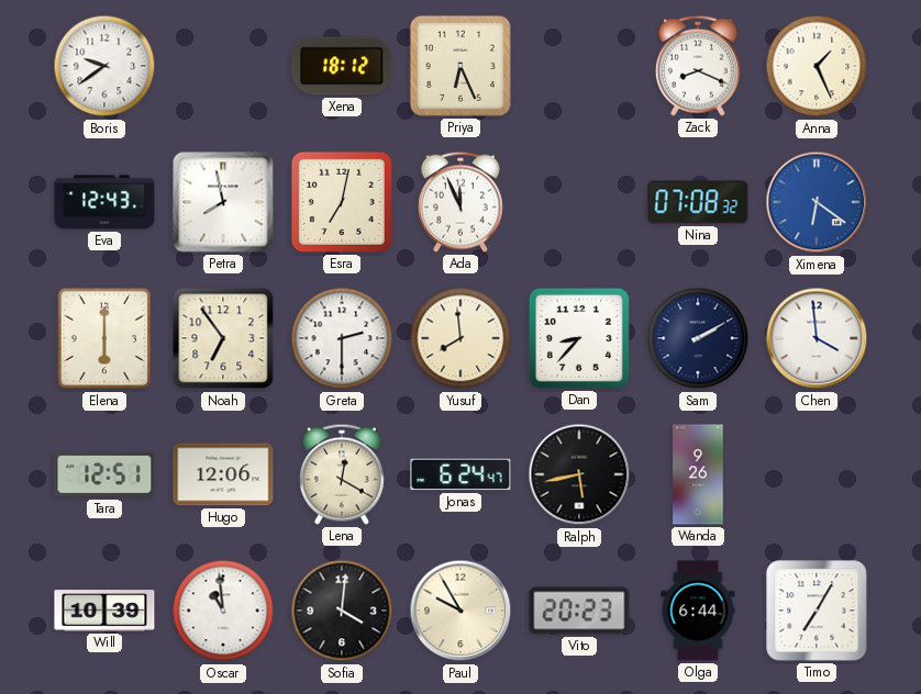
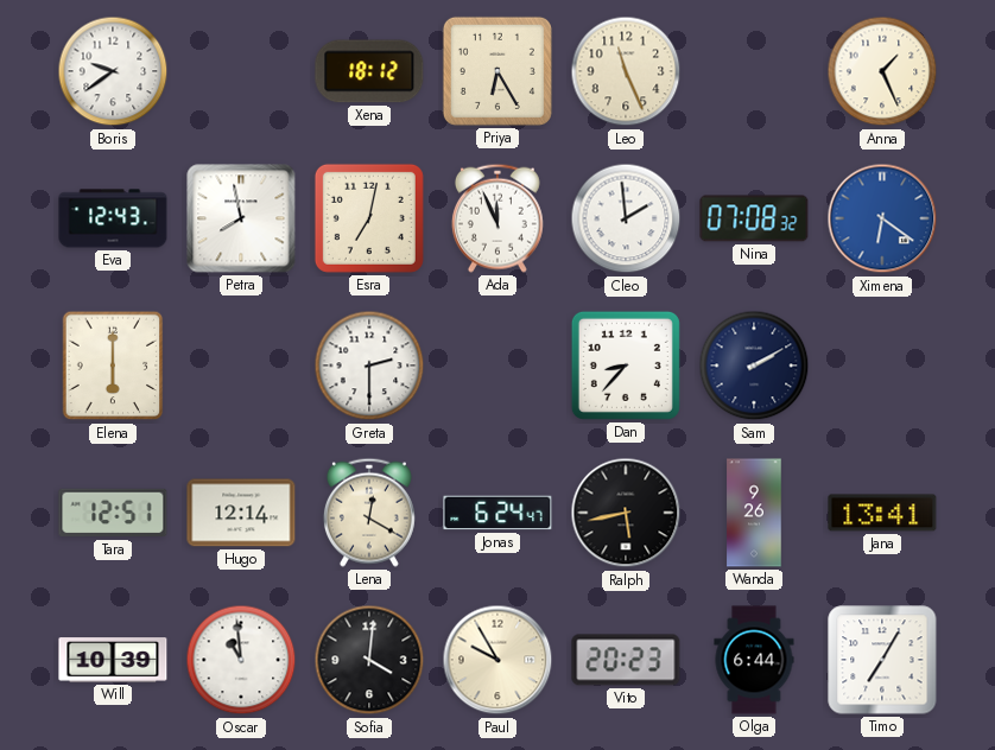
Priya: 6:26 -> 6:25
Leo: none -> 11:26
Zack: 8:19 -> none
Cleo: none -> 1:59
Noah: 6:54 -> none
Yusuf: 7:59 -> none
Chen: 3:59 -> none
Hugo: 12:06 -> 12:14
Jana: none -> 13:41
